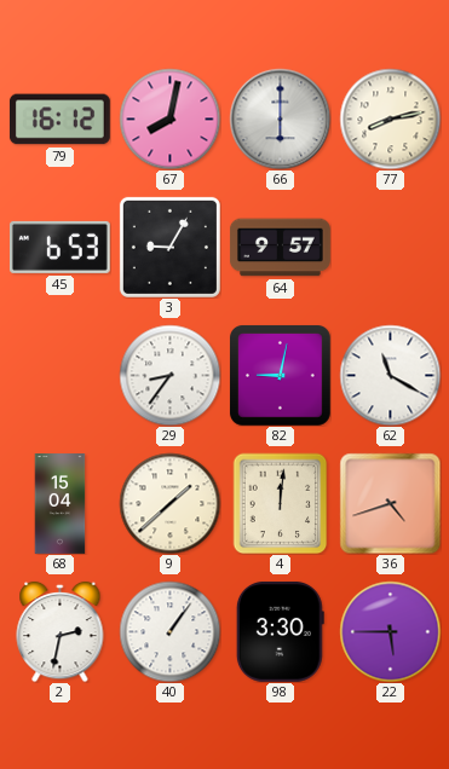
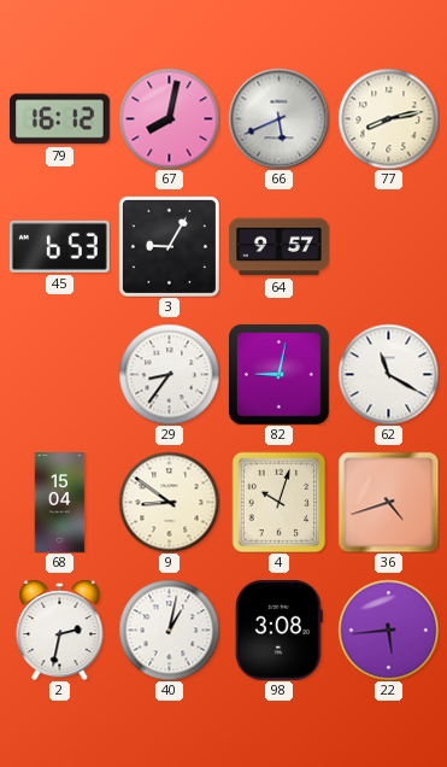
66: 6:00 -> 5:41
9: 1:38 -> 8:51
4: 12:01 -> 10:03
40: 1:06 -> 1:02
98: 3:30 -> 3:08
22: 5:45 -> 5:44
